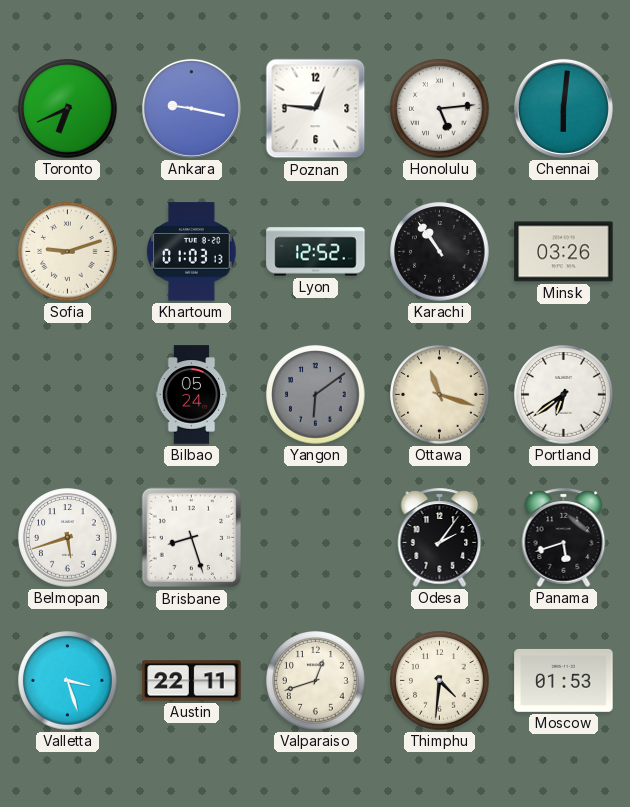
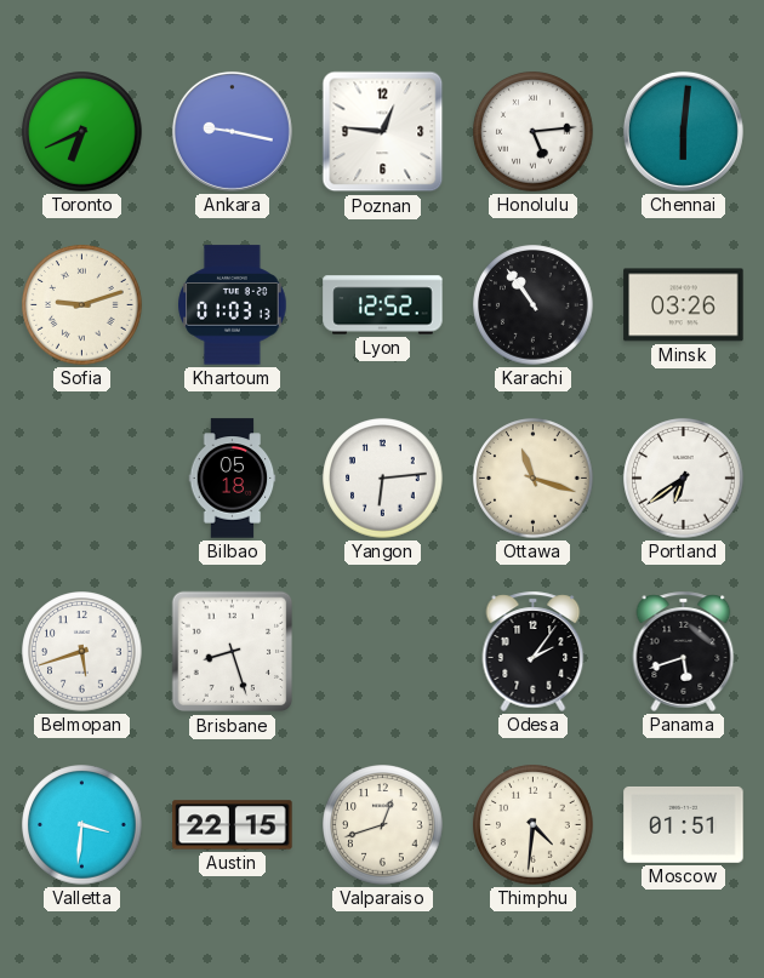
Bilbao: 05:24 -> 05:18
Yangon: 6:09 -> 6:14
Yangon dial: grey -> white
Valletta: 3:27 -> 3:31
Austin: 22:11 -> 22:15
Moscow: 01:53 -> 01:51
